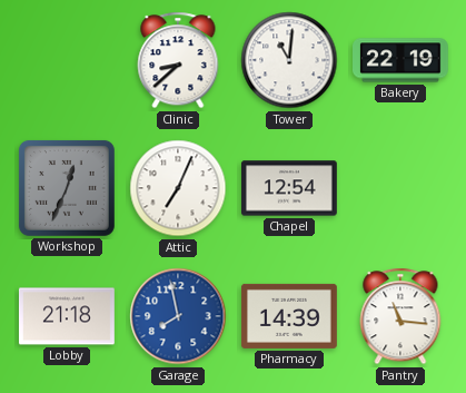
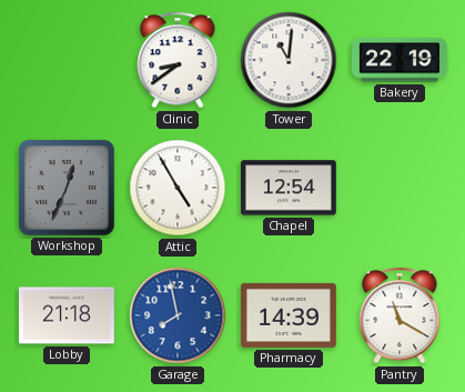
Clinic: 8:38 -> 8:39
Attic: 7:04 -> 4:55
Pantry: 11:16 -> 11:20
